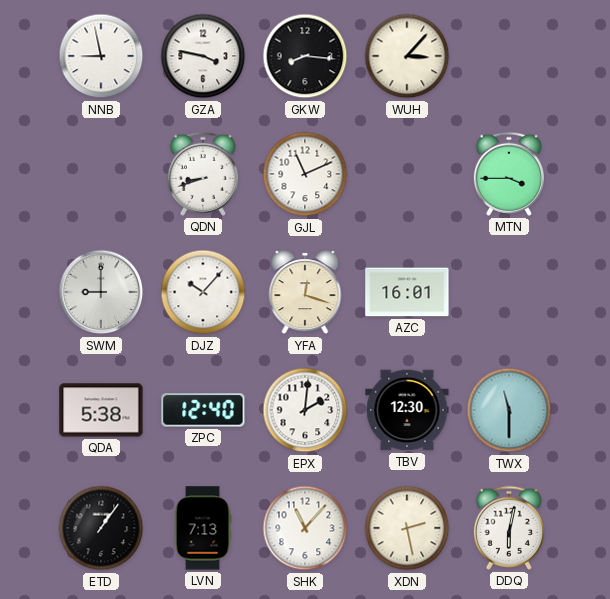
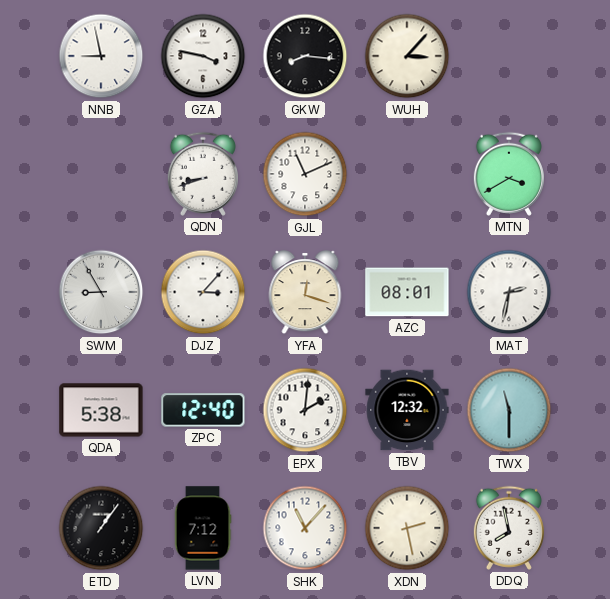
MTN: 3:45 -> 3:40
SWM: 9:00 -> 8:55
DJZ: 10:07 -> 3:07
AZC: 16:01 -> 08:01
MAT: none -> 2:32
TBV: 12:30 -> 12:32
LVN: 7:13 -> 7:12
DDQ: 6:02 -> 7:58
